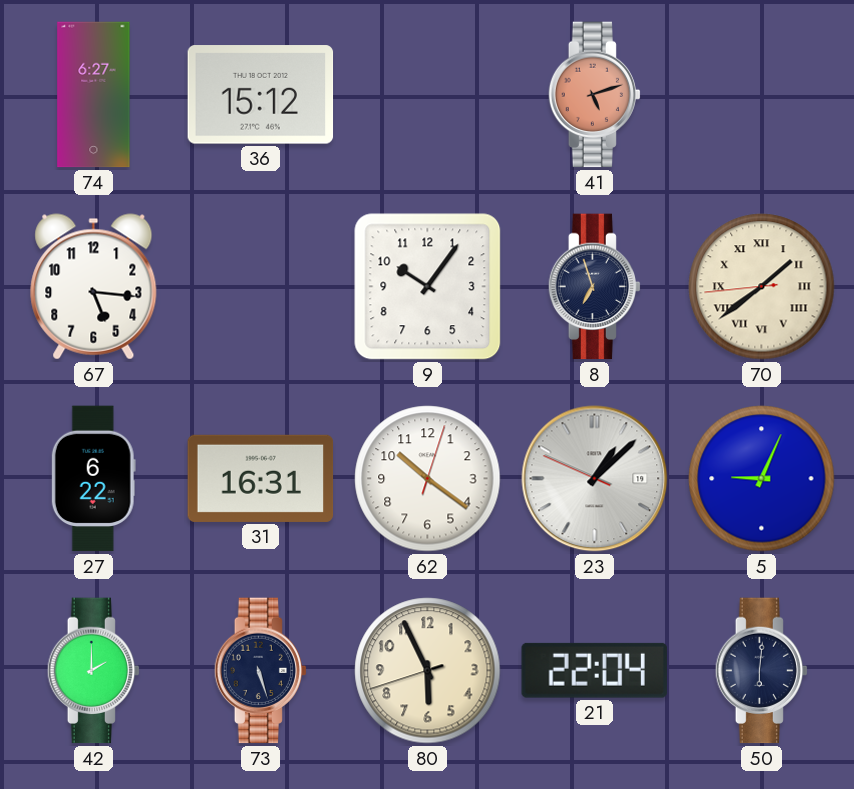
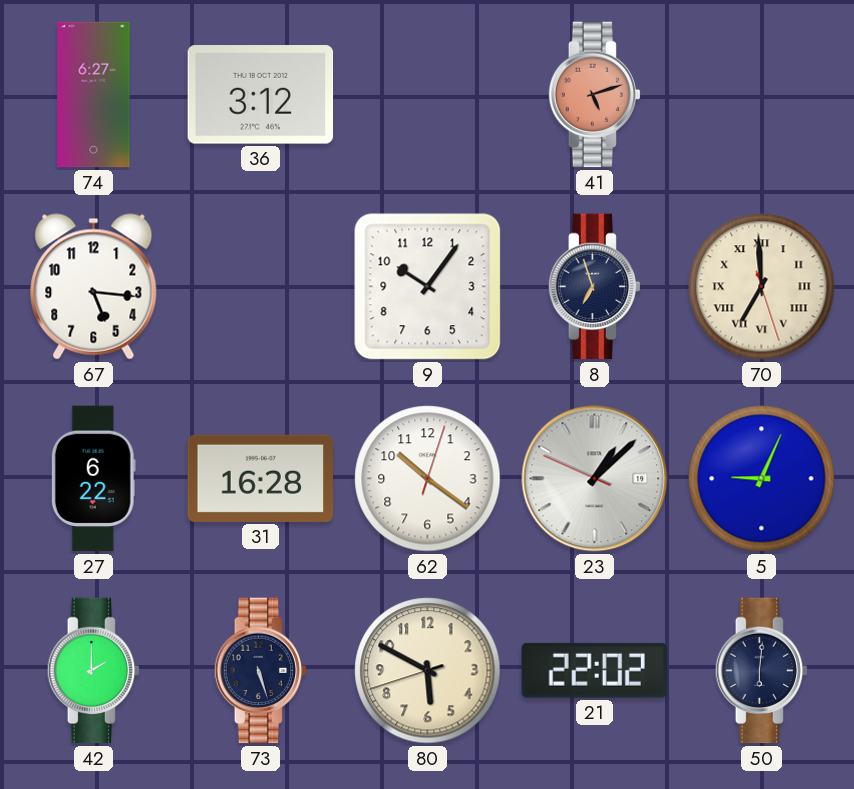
36: 15:12 -> 3:12
70: 1:38 -> 6:59
31: 16:31 -> 16:28
80: 5:55 -> 5:49
21: 22:04 -> 22:02
